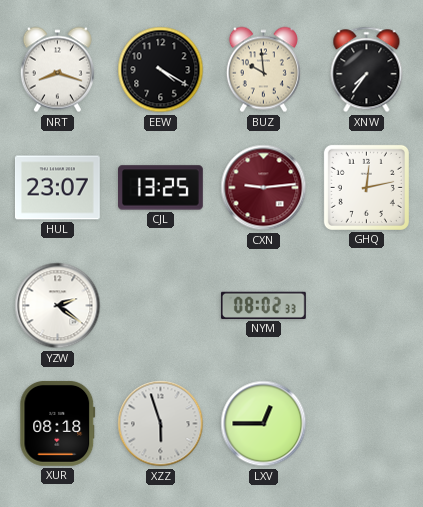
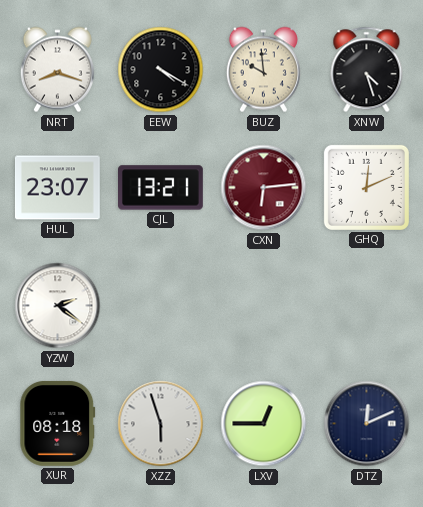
XNW: 7:36 -> 4:27
CJL: 13:25 -> 13:21
CXN: 9:14 -> 6:14
GHQ: 12:13 -> 12:11
NYM: 08:02 -> none
DTZ: none -> 12:11
